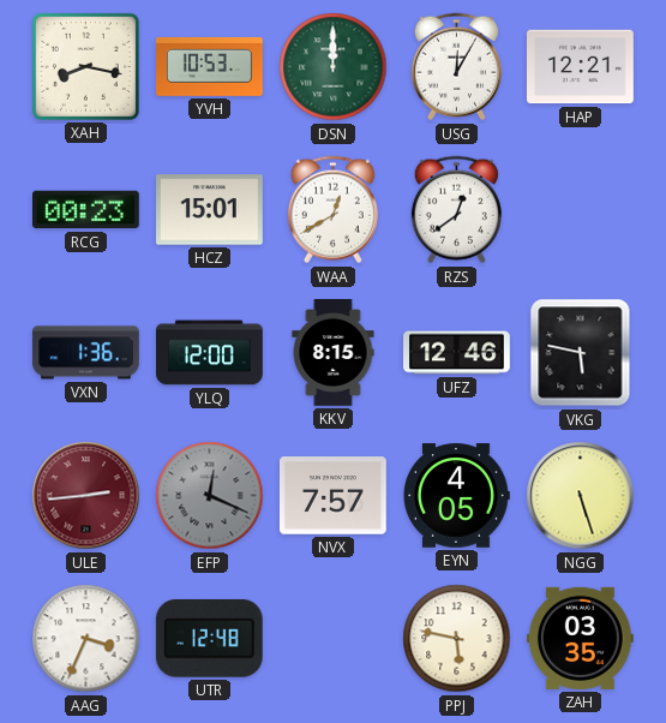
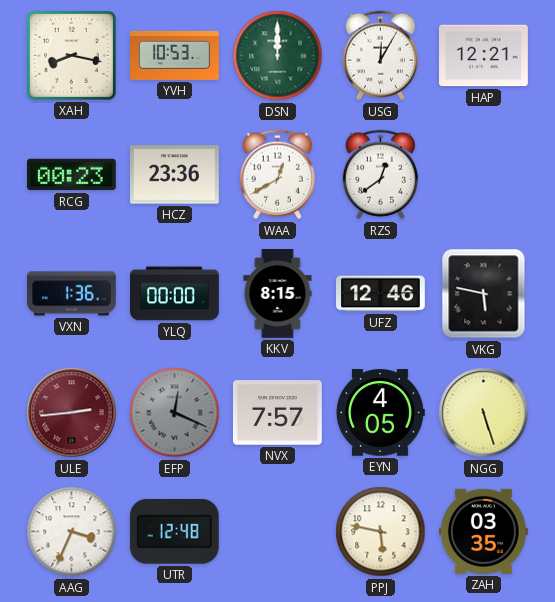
HCZ: 15:01 -> 23:36
YLQ: 12:00 -> 00:00
